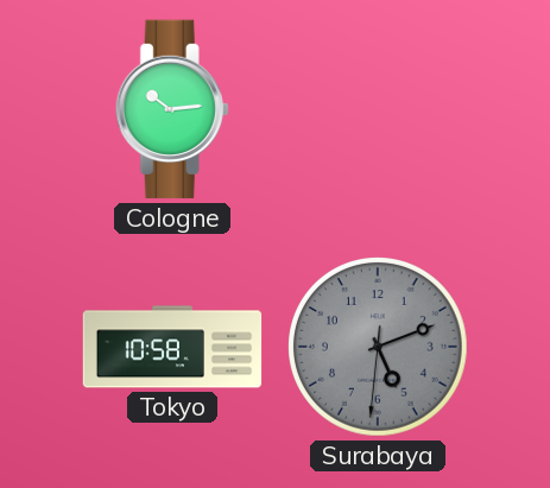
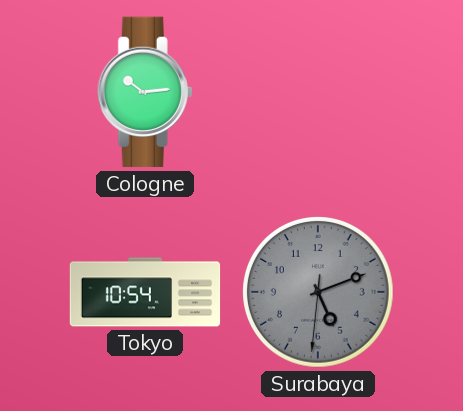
Tokyo: 10:58 -> 10:54
